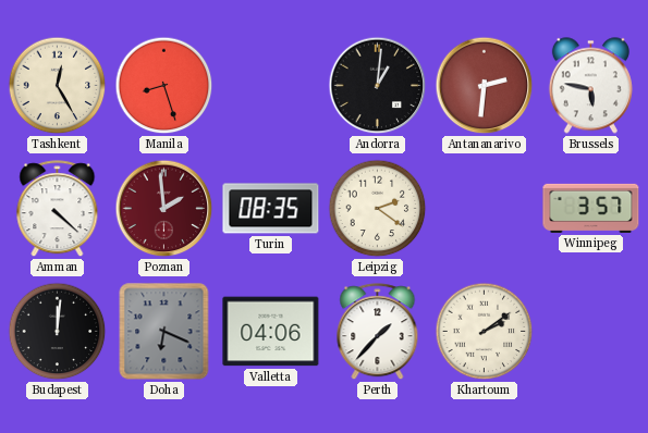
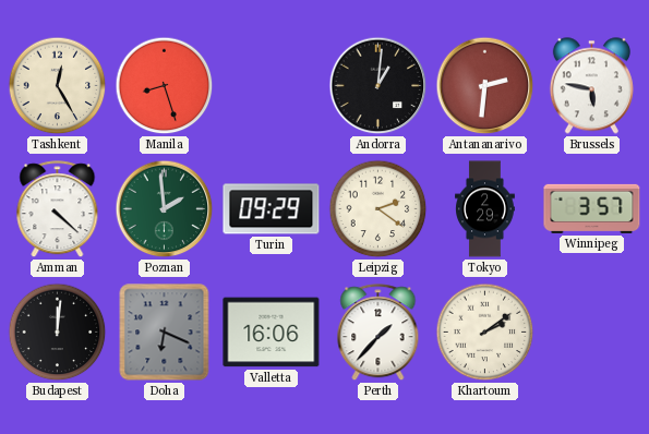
Poznan dial: burgundy -> green
Turin: 08:35 -> 09:29
Tokyo: none -> 2:29
Valletta: 04:06 -> 16:06
